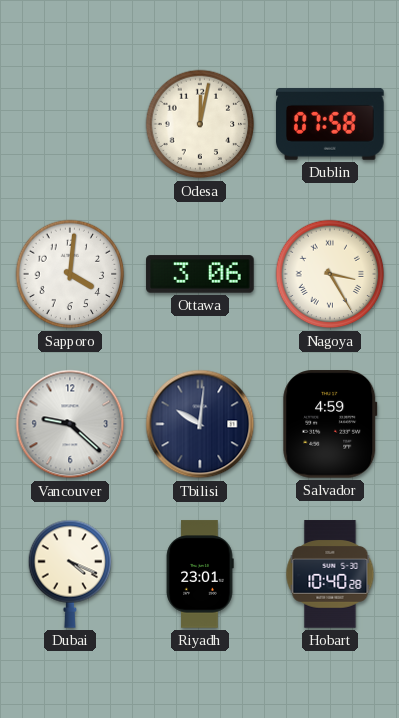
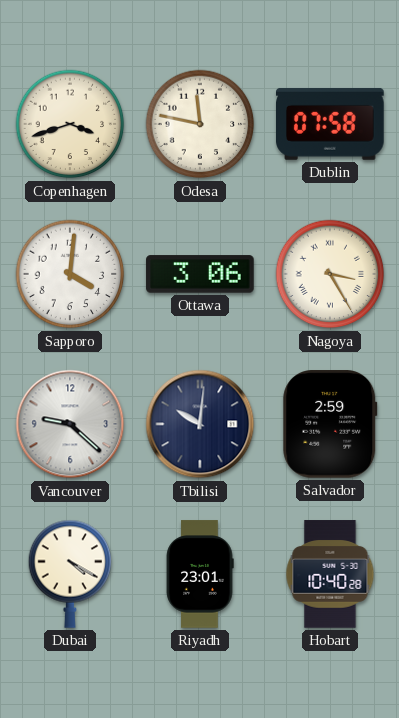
Copenhagen: none -> 3:42
Odesa: 12:02 -> 11:47
Salvador: 4:59 -> 2:59
Dubai: 4:19 -> 4:20
